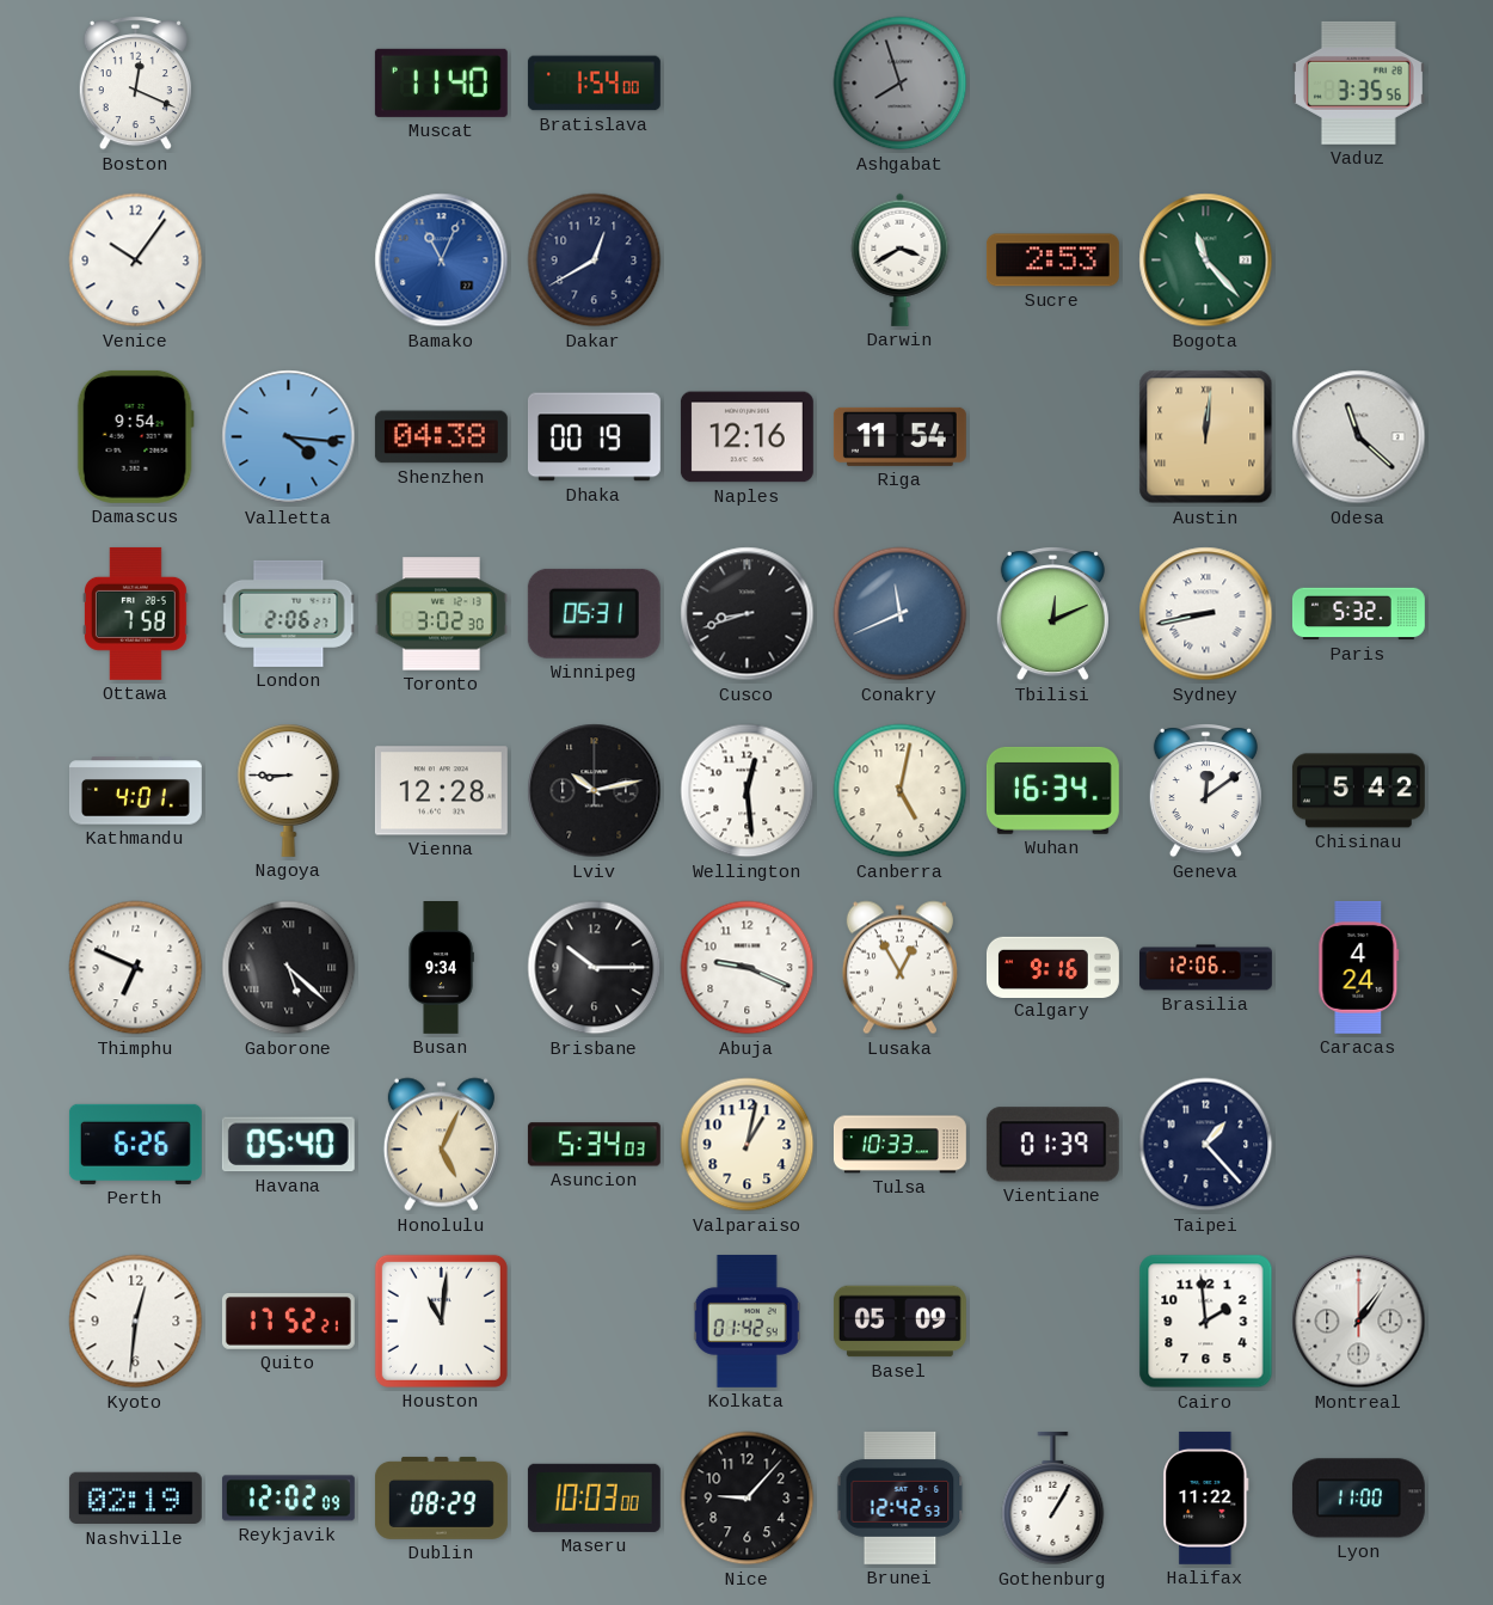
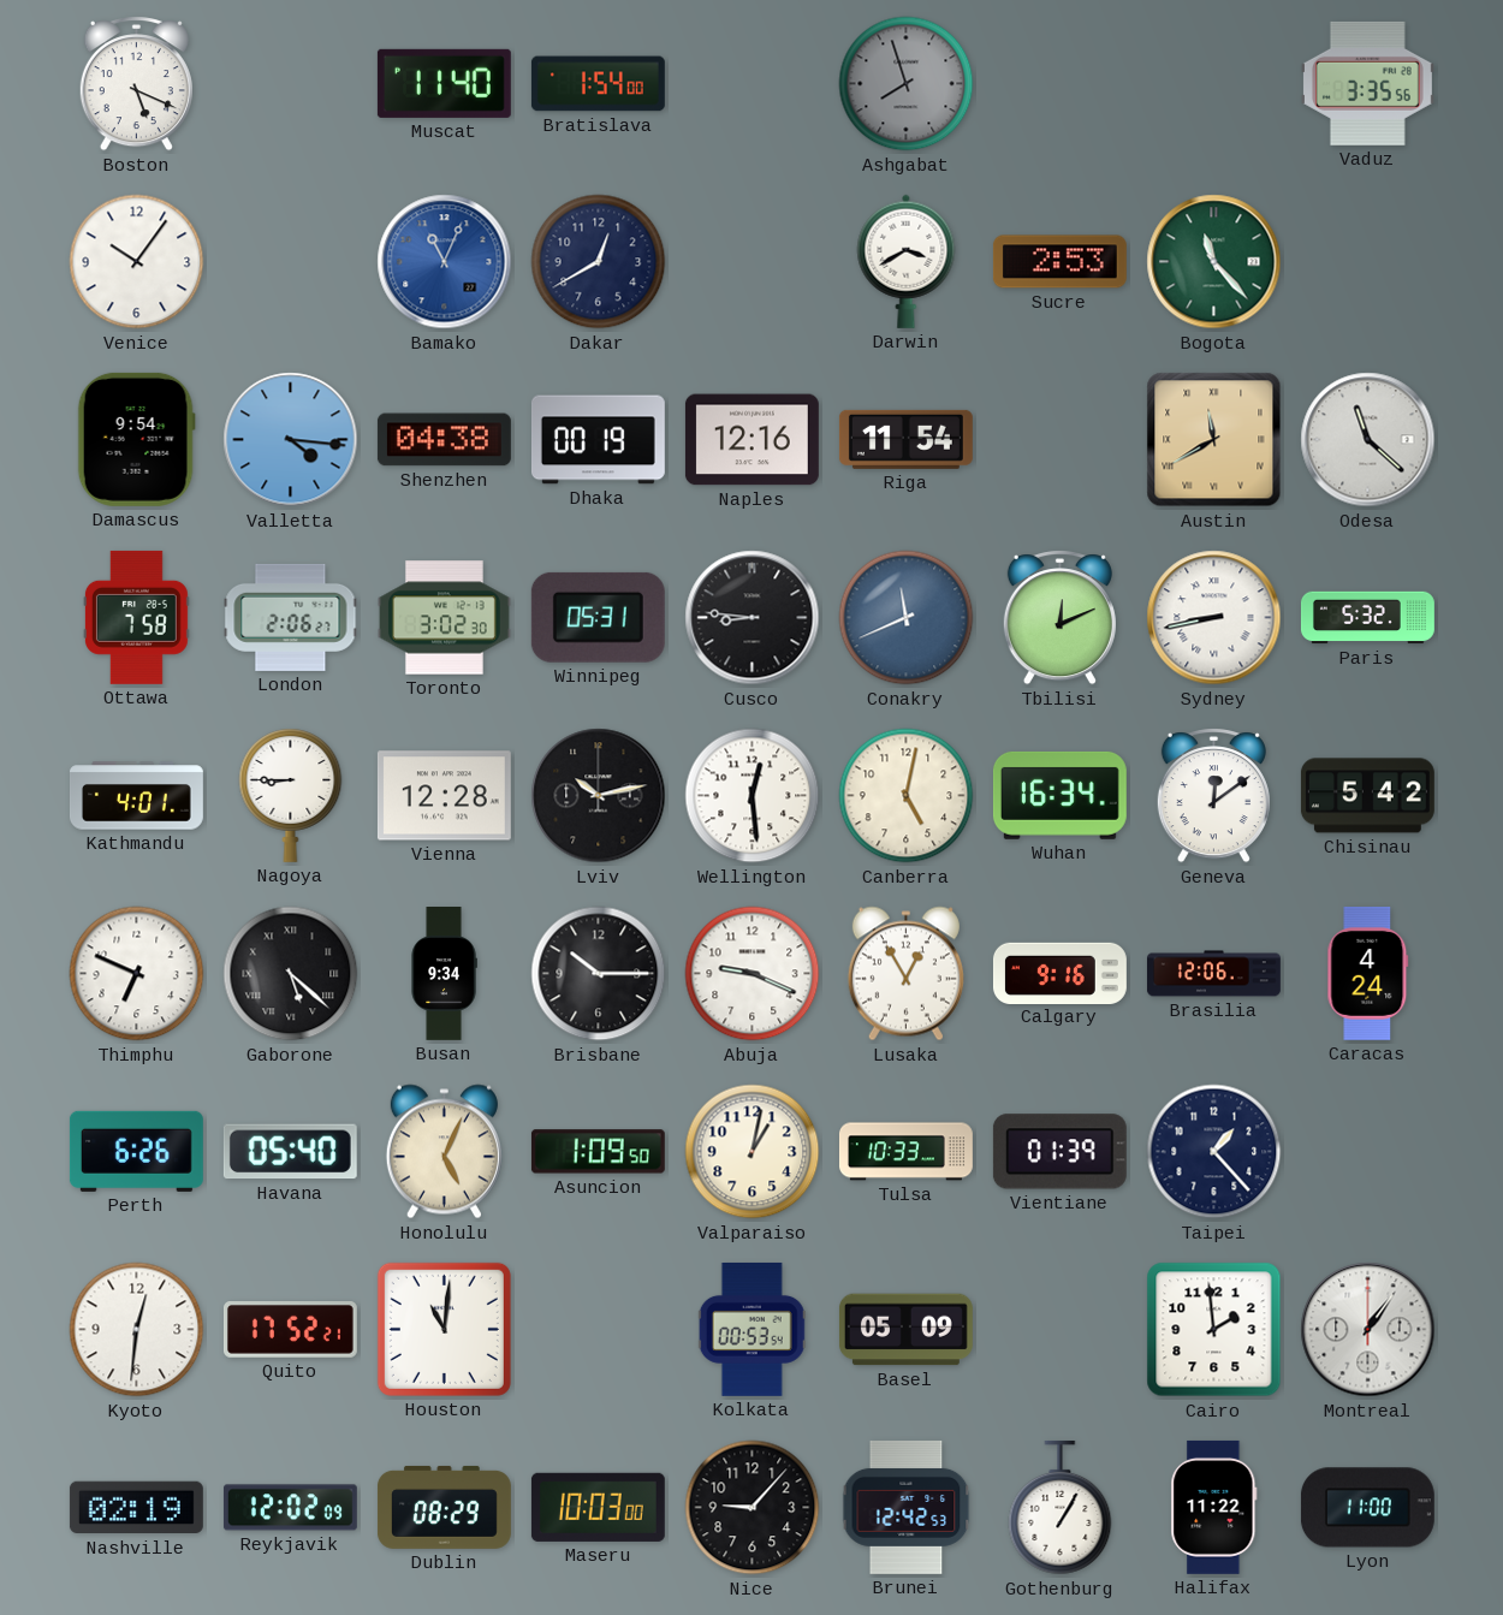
Boston: 12:19 -> 5:19
Austin: 12:01 -> 11:40
Cusco: 8:42 -> 8:46
Asuncion: 5:34 -> 1:09
Kolkata: 01:42 -> 00:53
